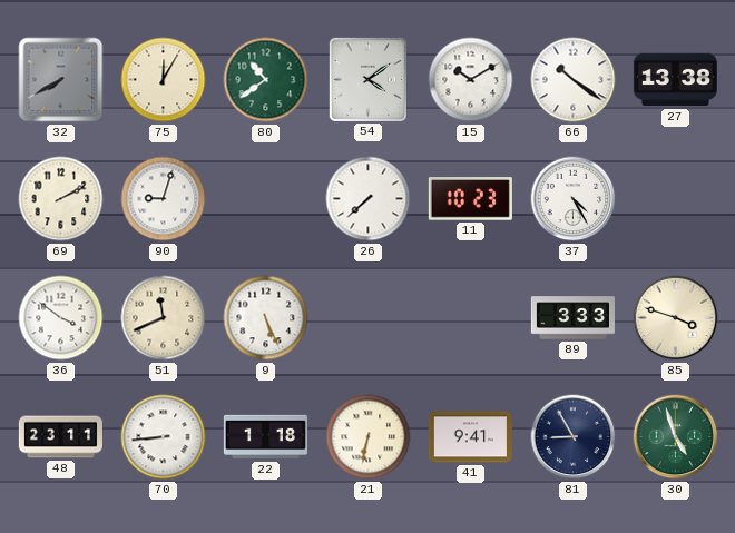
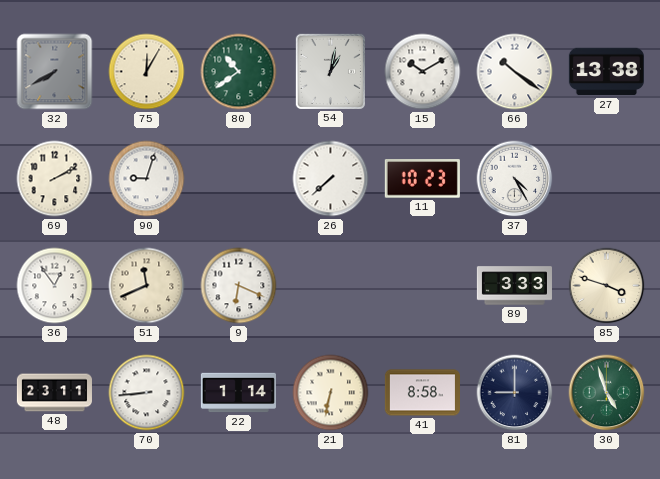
54: 4:09 -> 1:02
36: 3:51 -> 12:54
9: 5:26 -> 6:19
22: 1:18 -> 1:14
41: 9:41 -> 8:58
81: 8:55 -> 9:00
